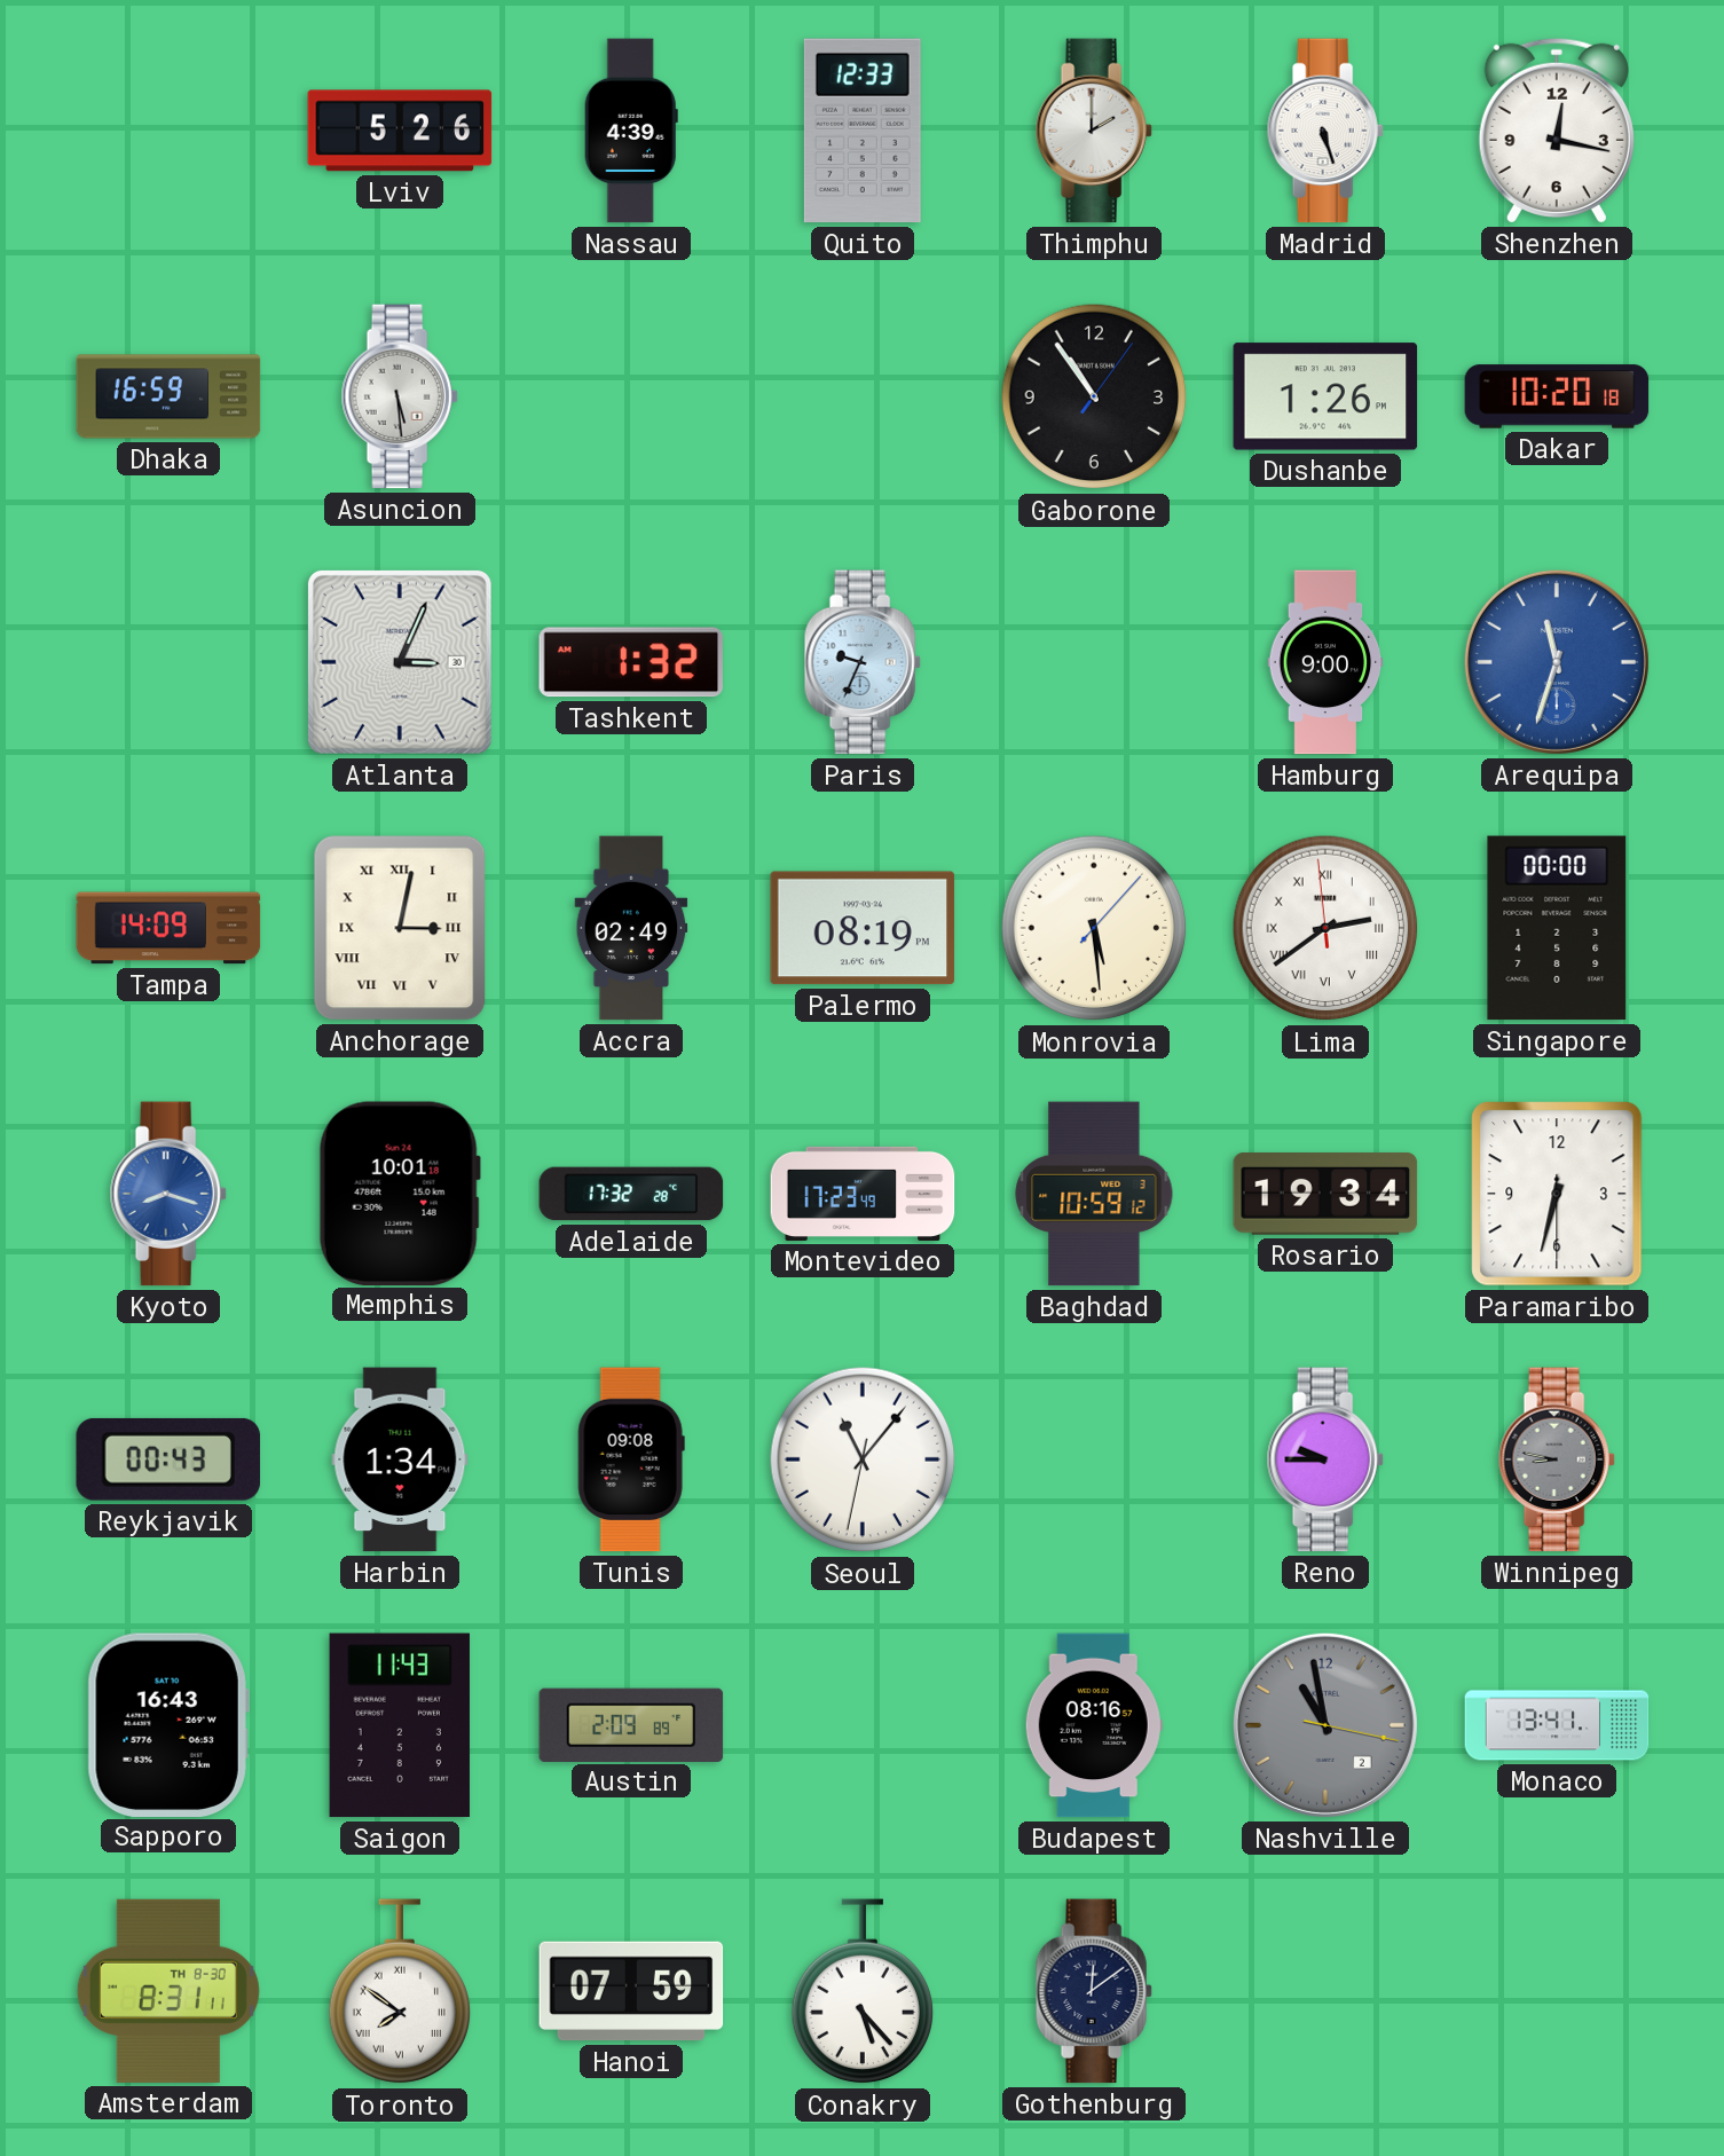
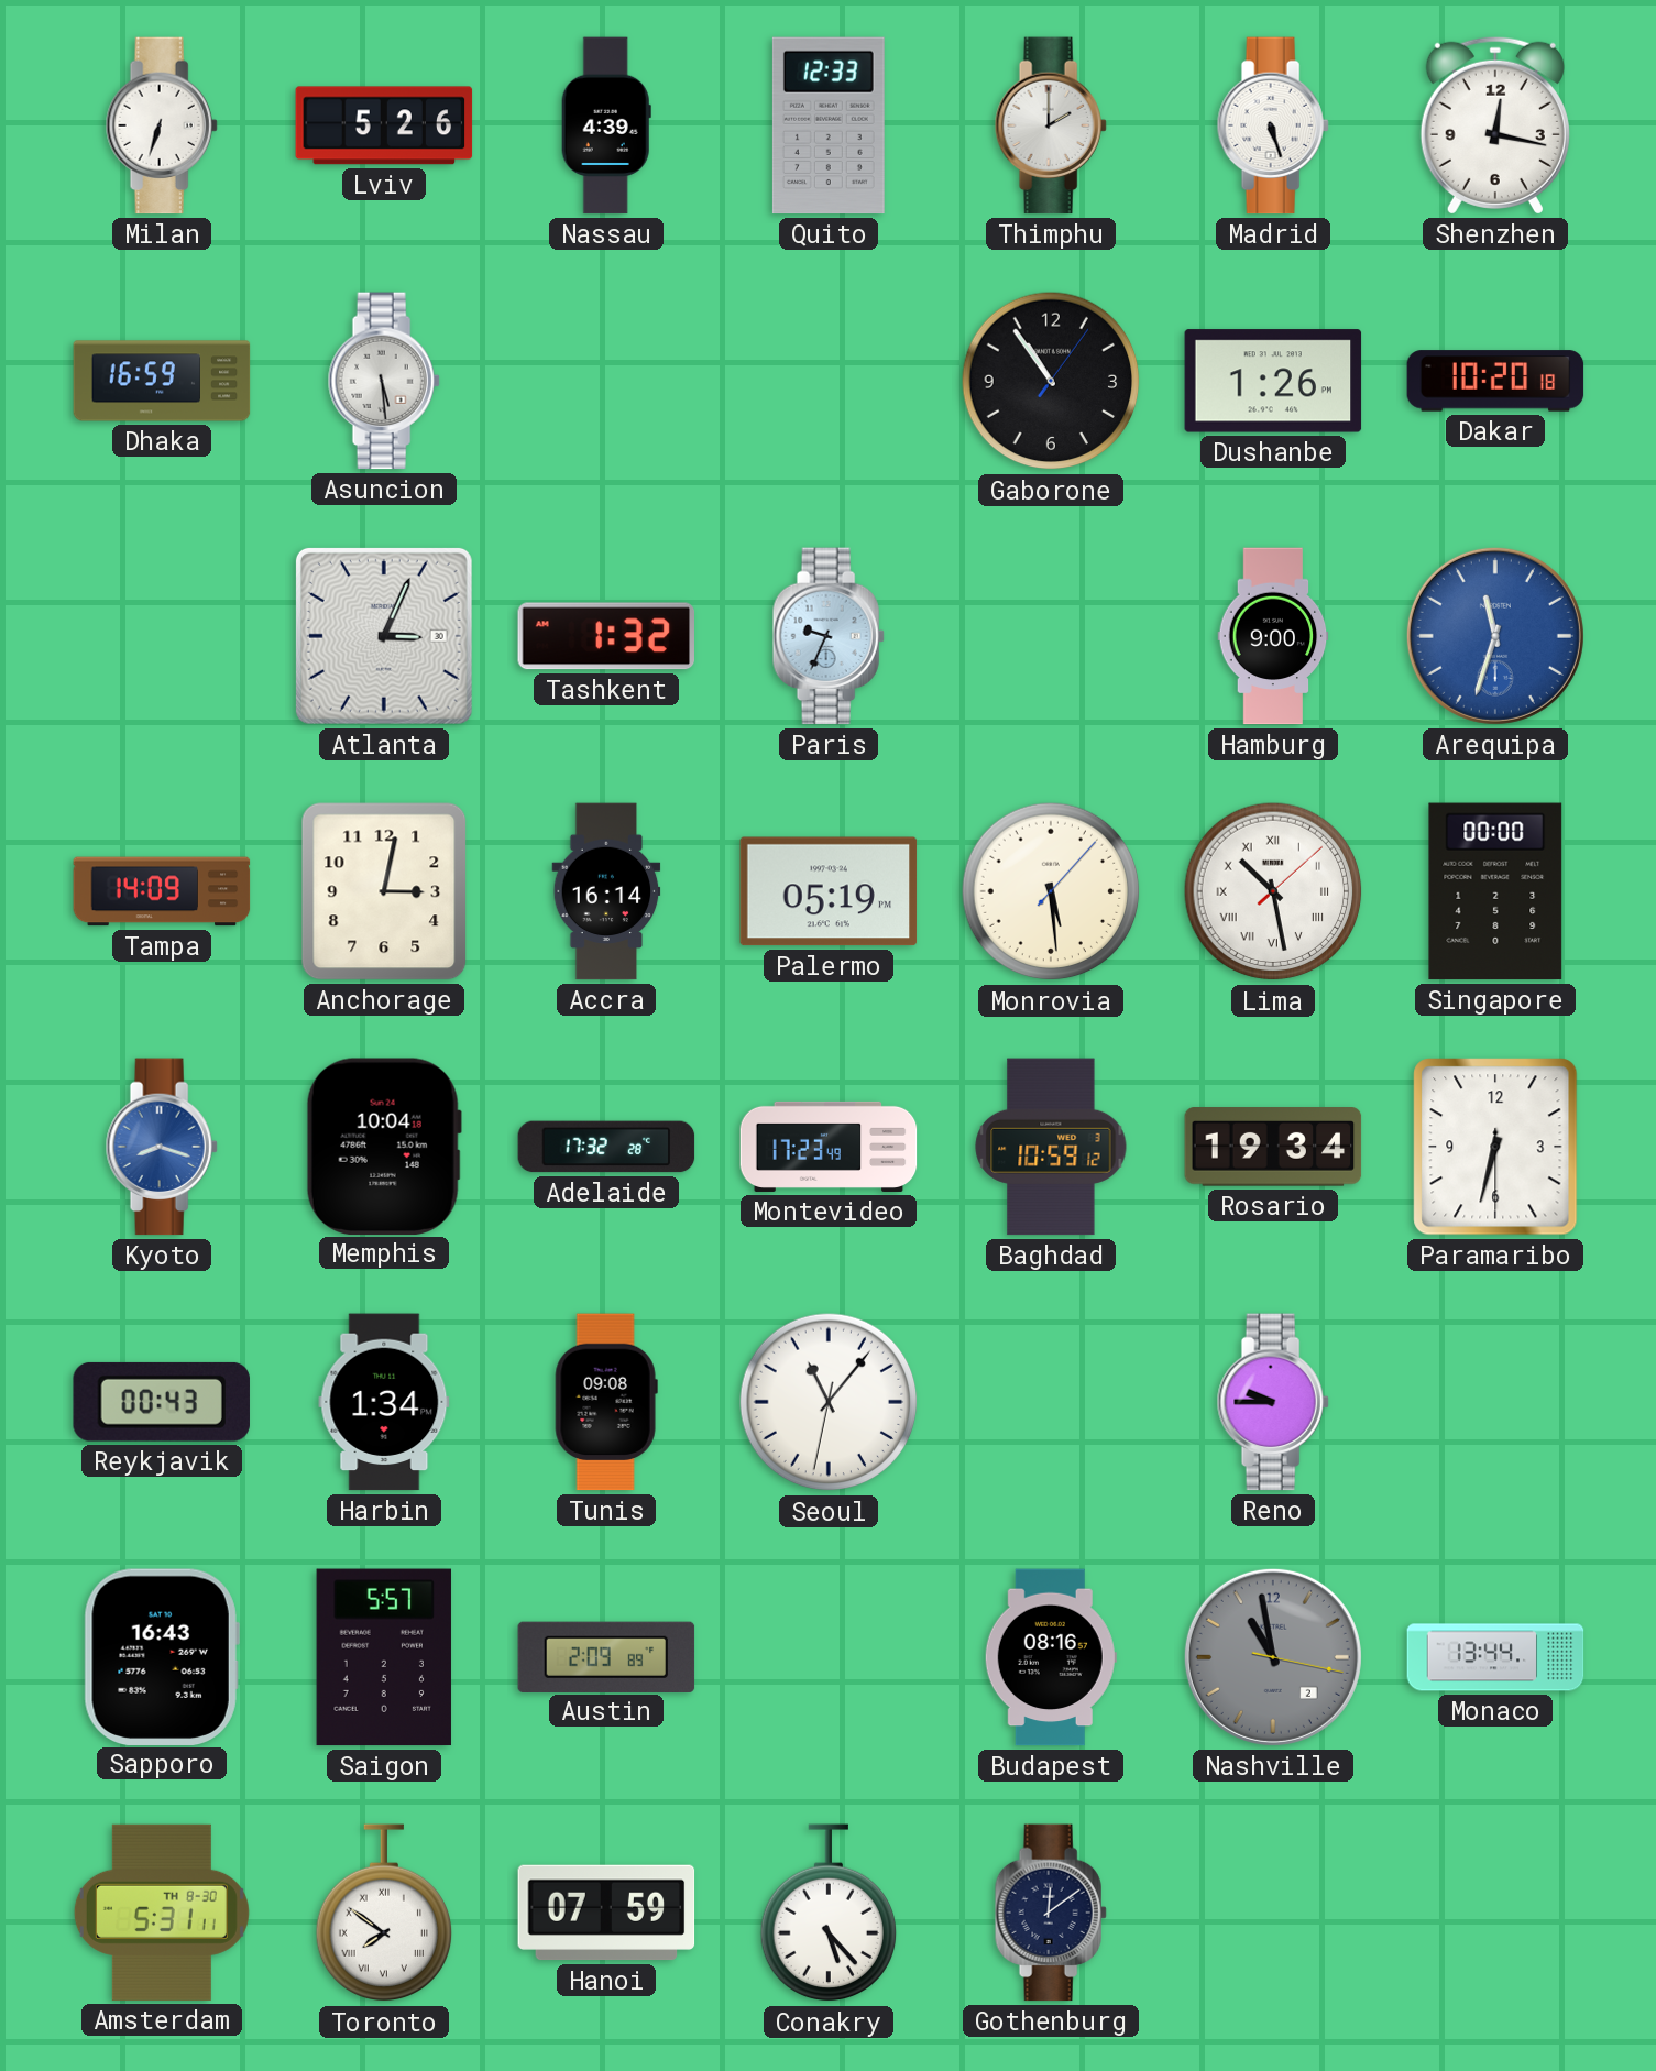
Milan: none -> 6:33
Anchorage numerals: Roman -> Arabic
Accra: 02:49 -> 16:14
Palermo: 08:19 -> 05:19
Lima: 2:38 -> 10:28
Memphis: 10:01 -> 10:04
Winnipeg: 8:47 -> none
Saigon: 11:43 -> 5:57
Monaco: 13:41 -> 13:44
Amsterdam: 8:31 -> 5:31
